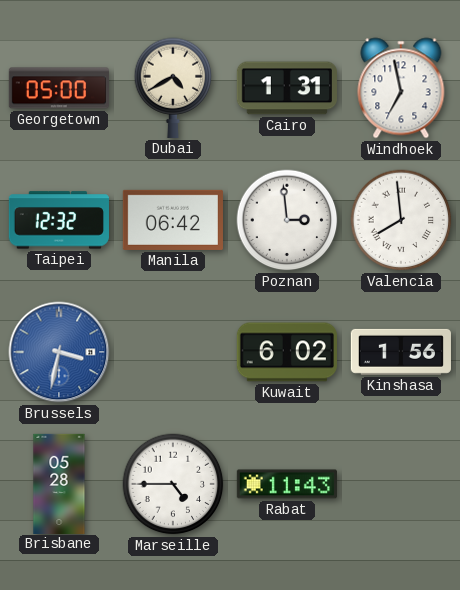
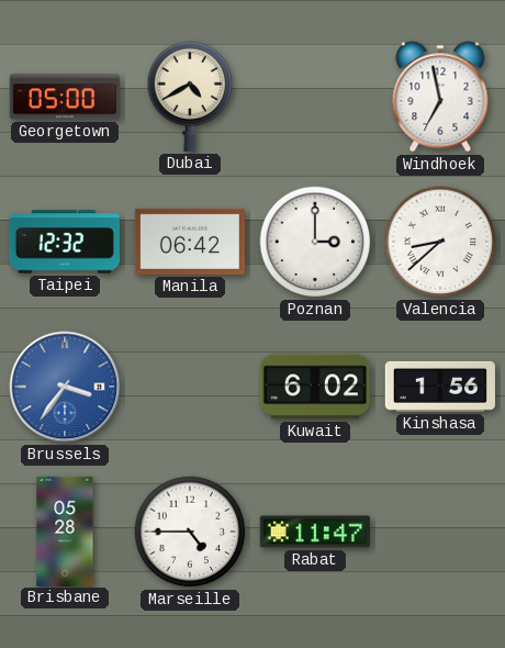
Cairo: 1:31 -> none
Poznan: 2:59 -> 3:00
Valencia: 7:59 -> 8:38
Brussels: 3:32 -> 3:36
Rabat: 11:43 -> 11:47
